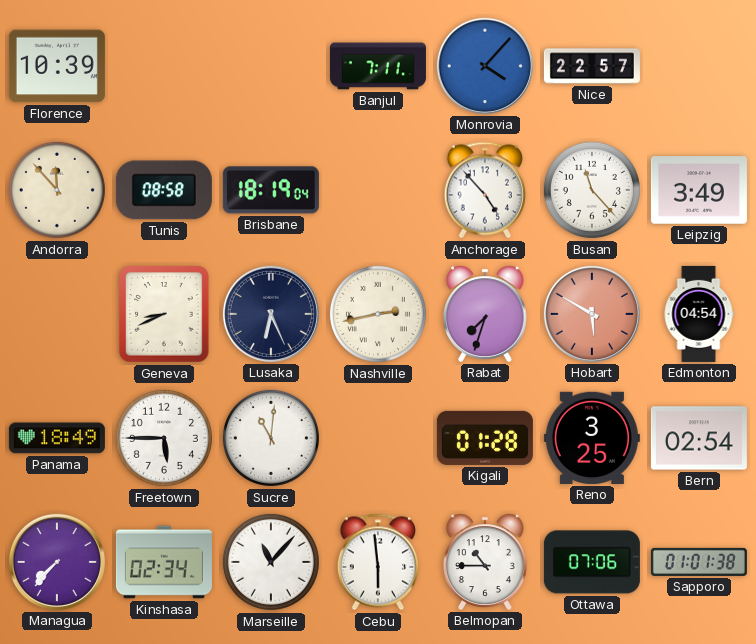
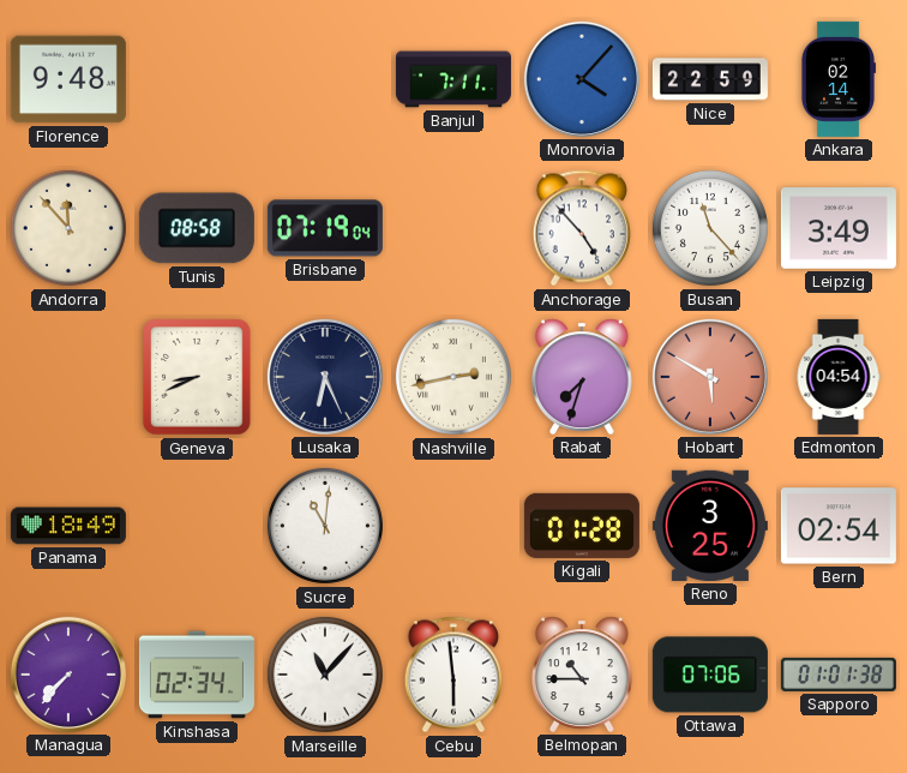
Florence: 10:39 -> 9:48
Nice: 22:57 -> 22:59
Ankara: none -> 02:14
Brisbane: 18:19 -> 07:19
Freetown: 5:45 -> none
